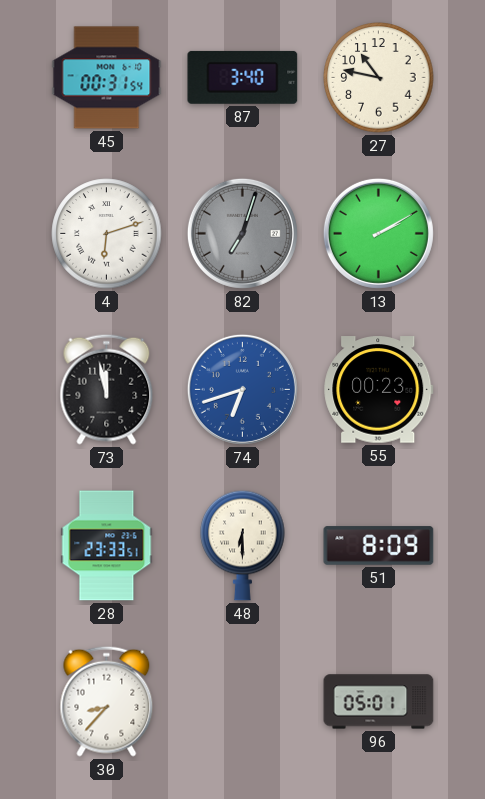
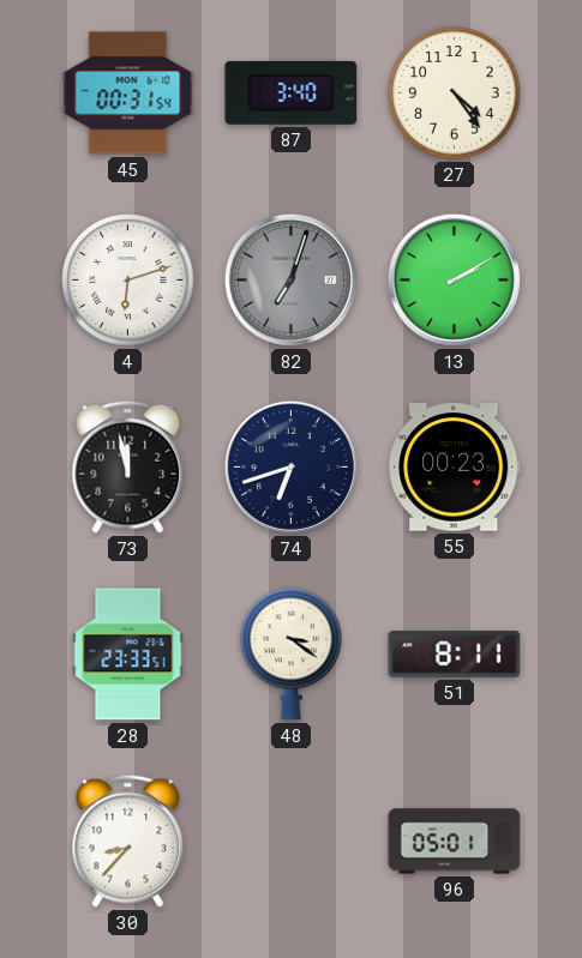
27: 10:47 -> 4:24
74 dial: blue -> navy
48: 6:30 -> 3:21
51: 8:09 -> 8:11
